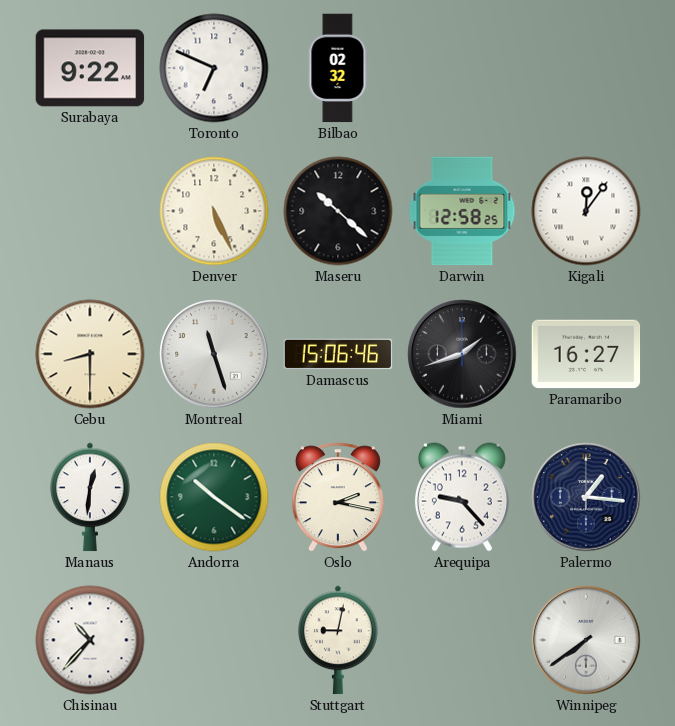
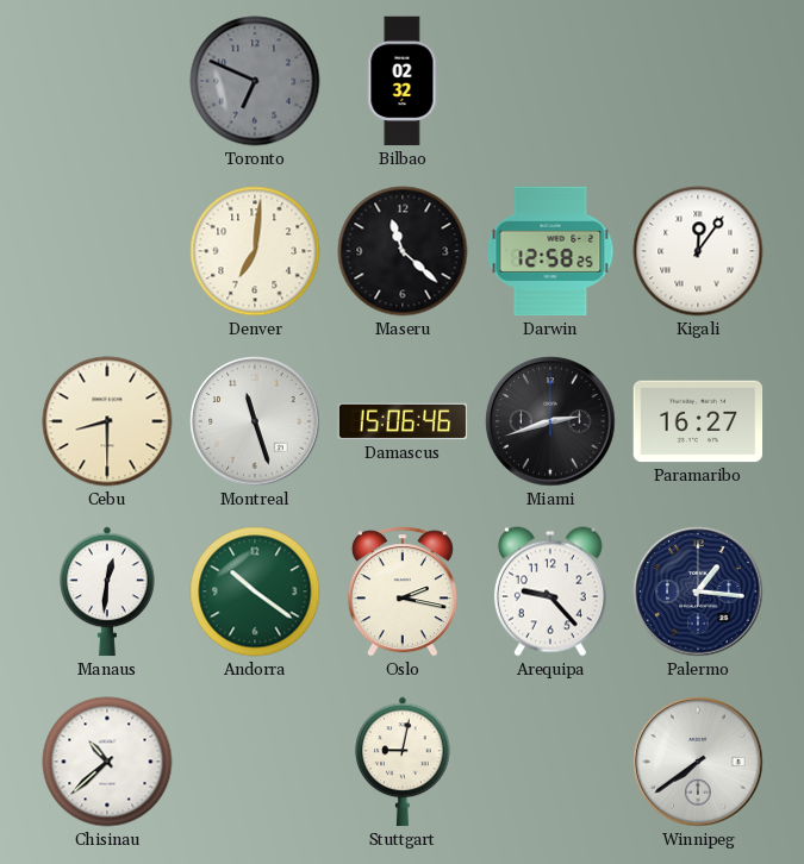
Surabaya: 9:22 -> none
Toronto dial: white -> grey
Denver: 5:26 -> 7:01
Maseru: 10:22 -> 11:22
Miami: 1:42 -> 2:42
Chisinau: 10:37 -> 10:38
